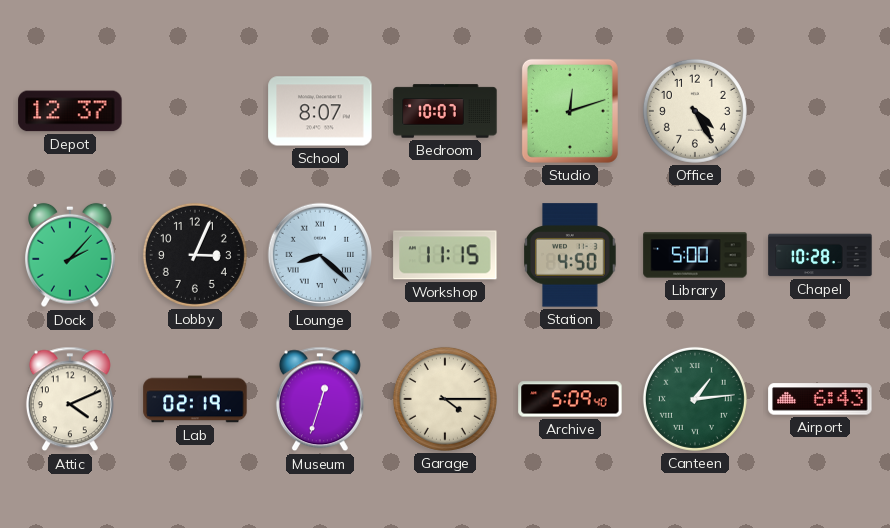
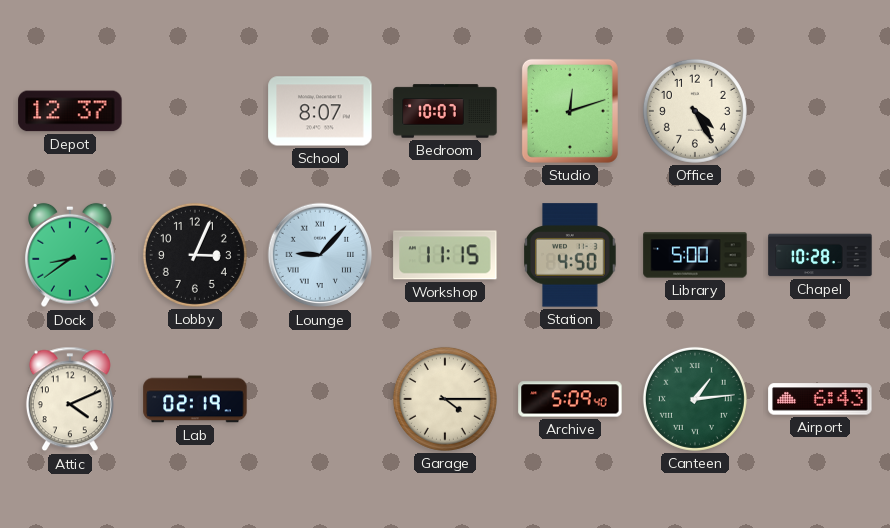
Dock: 2:07 -> 8:39
Lounge: 8:22 -> 9:07
Museum: 12:33 -> none
